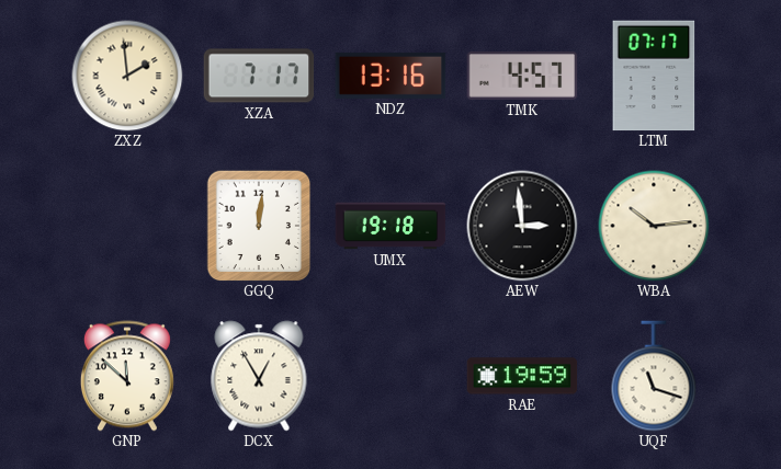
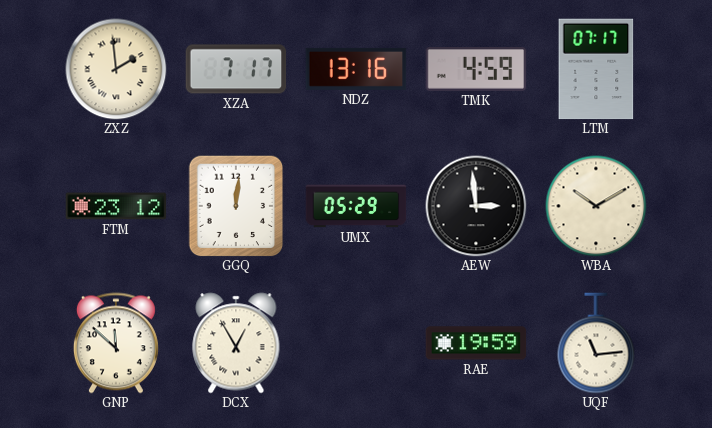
TMK: 4:57 -> 4:59
FTM: none -> 23:12
UMX: 19:18 -> 05:29
WBA: 10:14 -> 10:10
UQF: 11:18 -> 11:14
